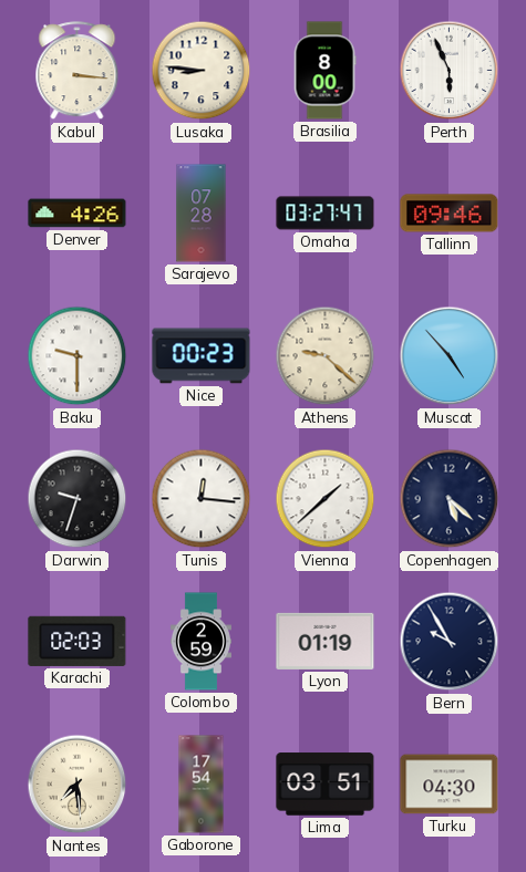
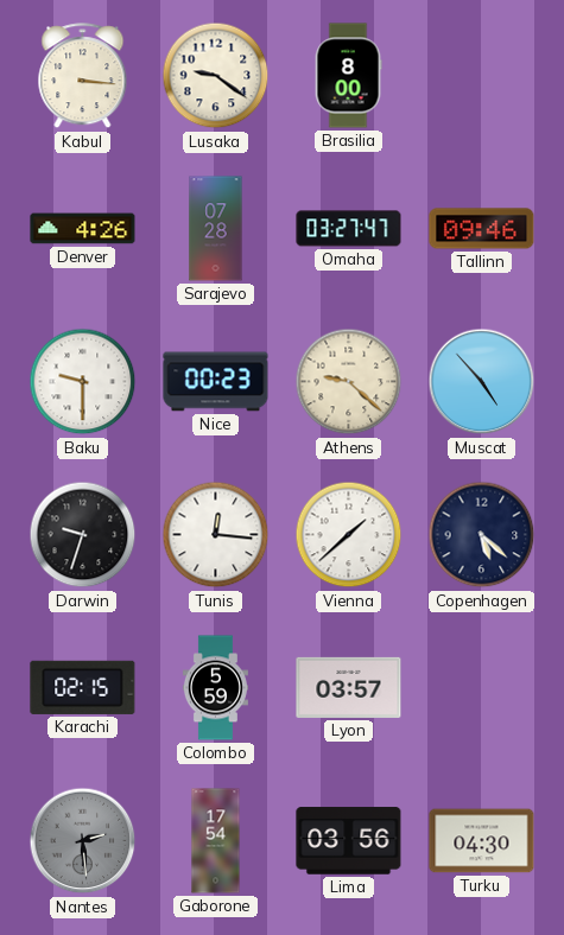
Lusaka: 8:46 -> 9:21
Perth: 5:56 -> none
Karachi: 02:03 -> 02:15
Colombo: 2:59 -> 5:59
Lyon: 01:19 -> 03:57
Bern: 9:55 -> none
Nantes: 7:29 -> 2:29
Nantes dial: cream -> grey
Lima: 03:51 -> 03:56
